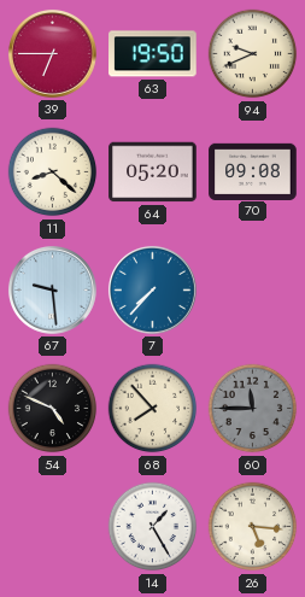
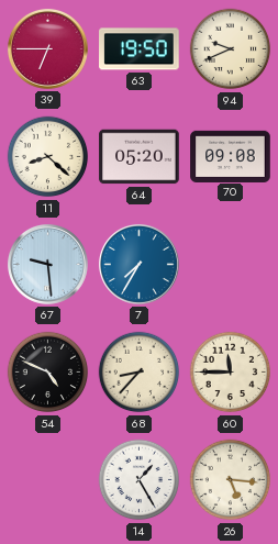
7: 7:37 -> 7:35
68: 7:53 -> 8:37
60 dial: grey -> cream
